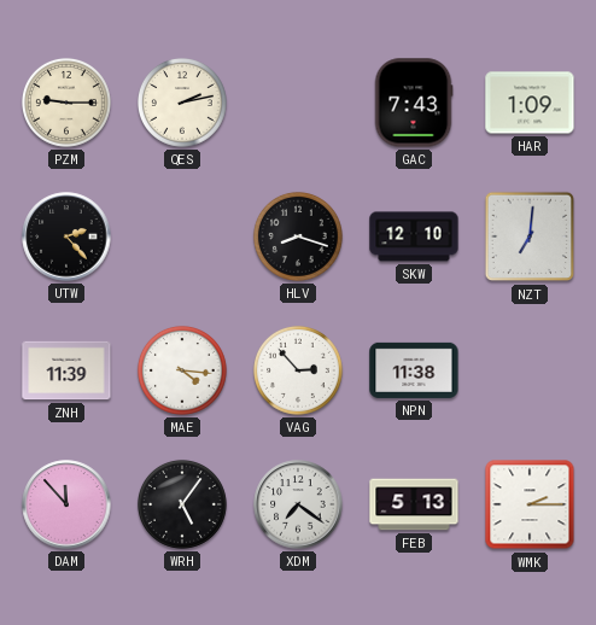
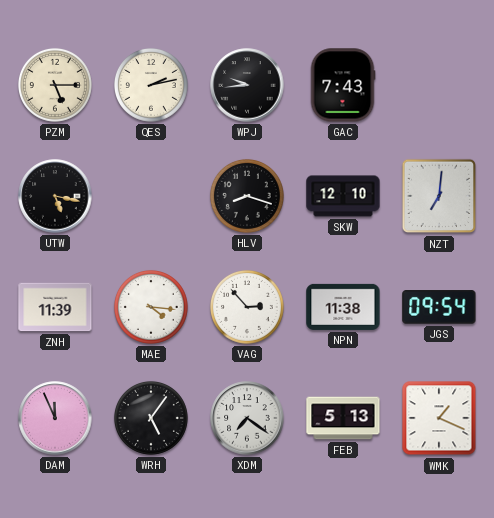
PZM: 9:15 -> 5:15
WPJ: none -> 9:44
HAR: 1:09 -> none
UTW: 2:23 -> 5:17
JGS: none -> 09:54
DAM: 11:53 -> 11:56
WMK: 2:15 -> 1:19
